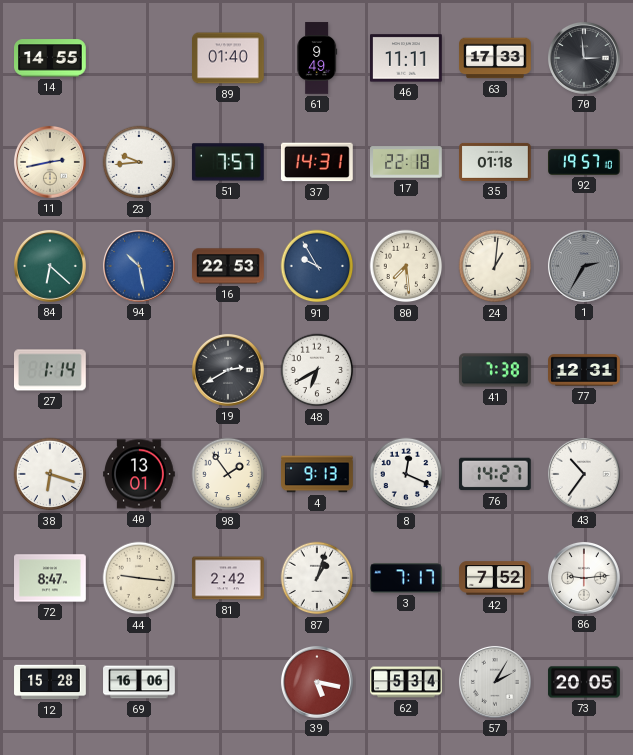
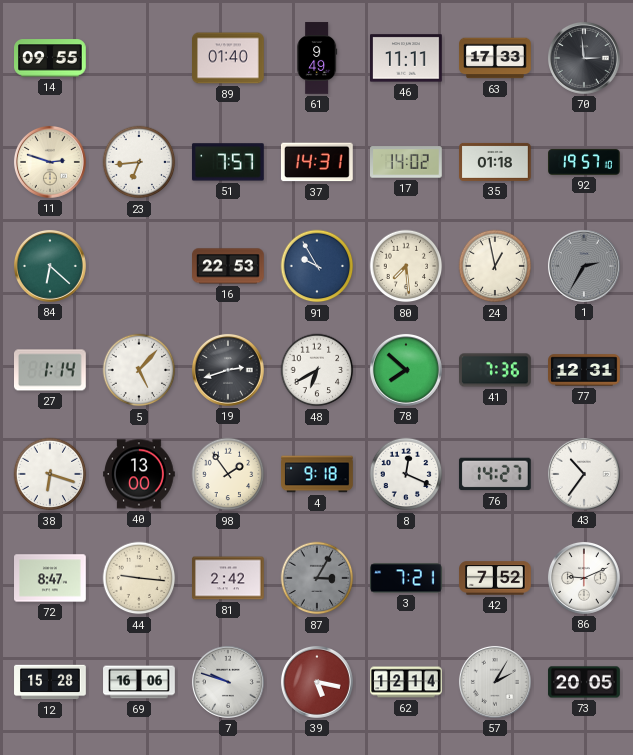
14: 14:55 -> 09:55
11: 2:43 -> 2:48
23: 9:44 -> 6:44
17: 22:18 -> 14:02
94: 10:28 -> none
24: 1:01 -> 12:58
5: none -> 5:07
19: 2:40 -> 2:42
78: none -> 7:52
41: 7:38 -> 7:36
40: 13:01 -> 13:00
4: 9:13 -> 9:18
87: 1:03 -> 3:05
87 dial: white -> grey
3: 7:17 -> 7:21
86: 9:14 -> 9:11
7: none -> 9:48
62: 5:34 -> 12:14
